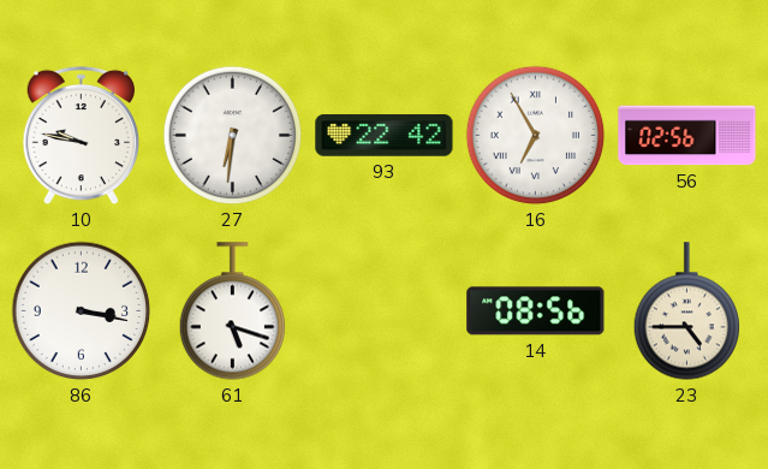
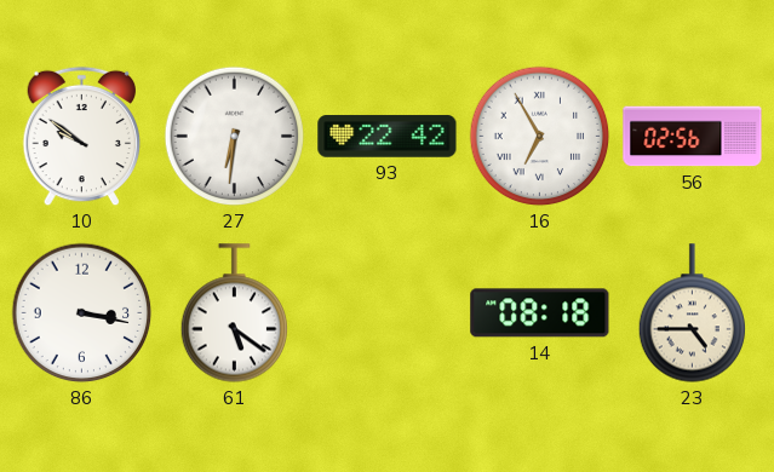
10: 9:47 -> 9:51
61: 5:18 -> 5:21
14: 08:56 -> 08:18
